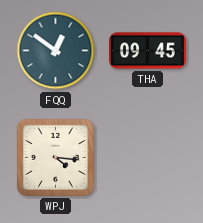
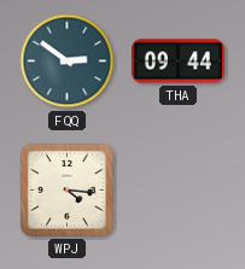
FQQ: 12:51 -> 2:51
THA: 09:45 -> 09:44
